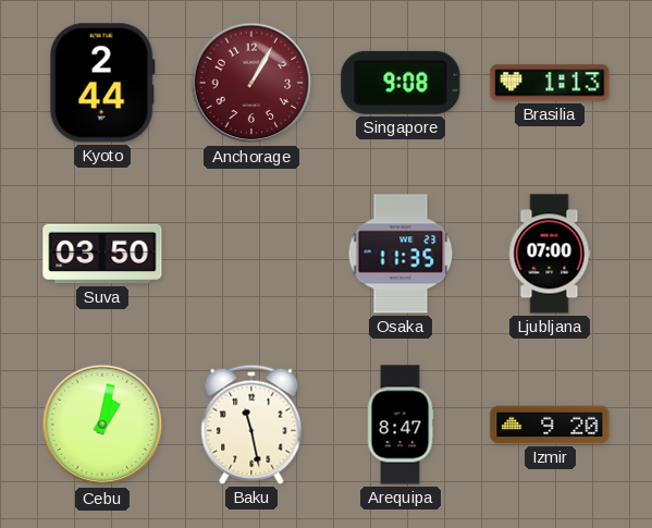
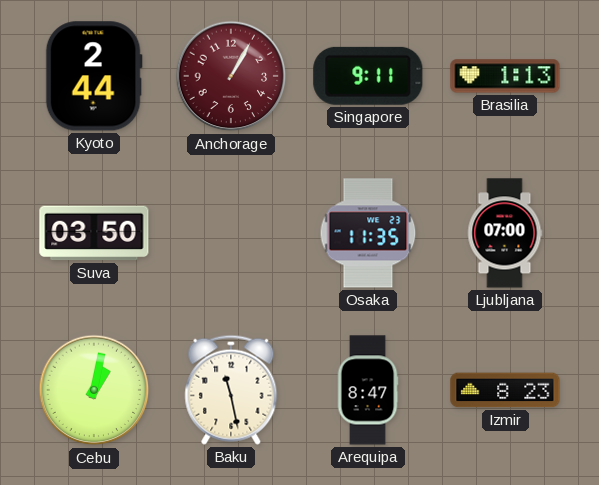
Singapore: 9:08 -> 9:11
Izmir: 9:20 -> 8:23
